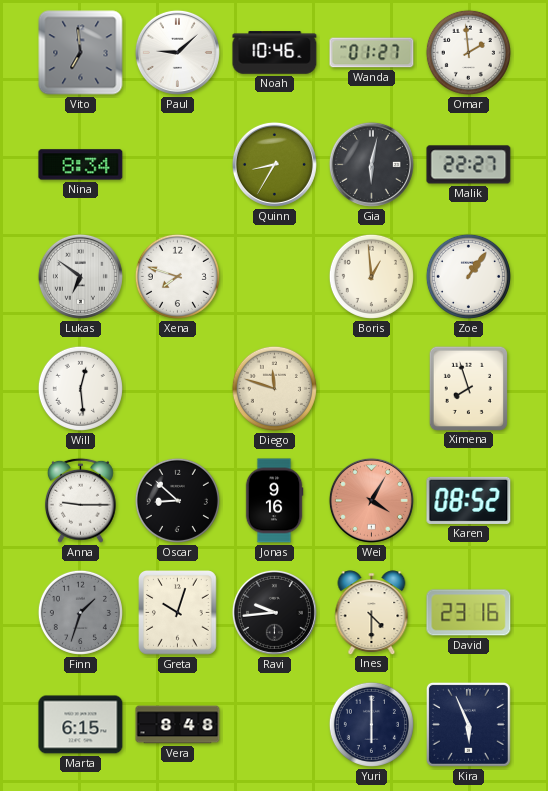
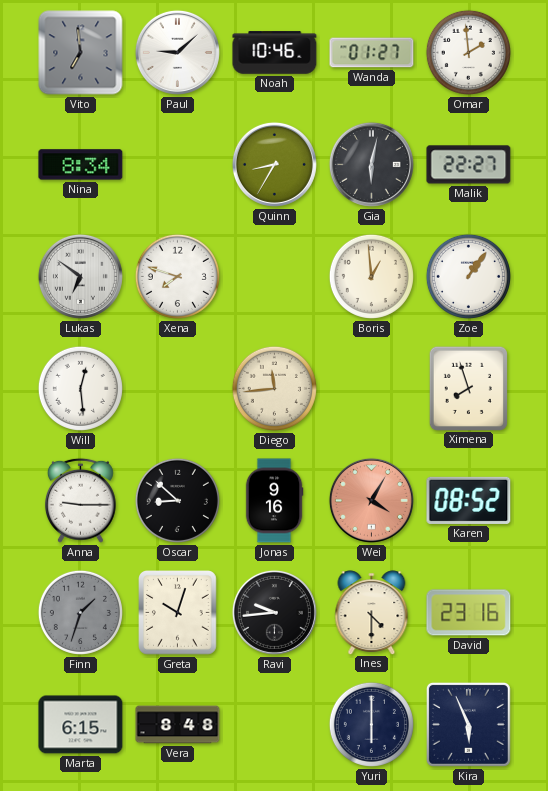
Diego: 11:48 -> 11:44
